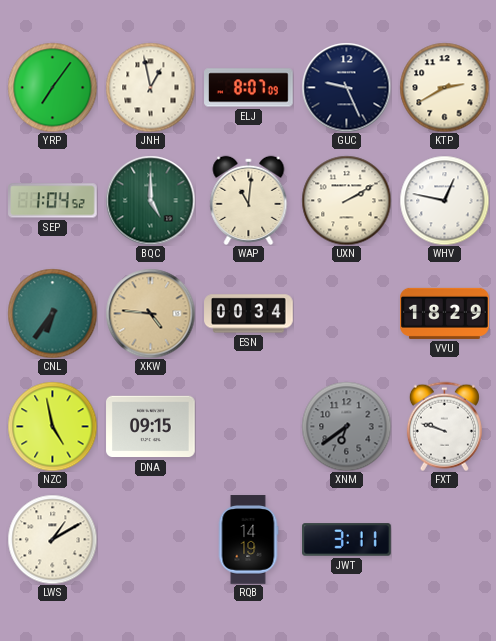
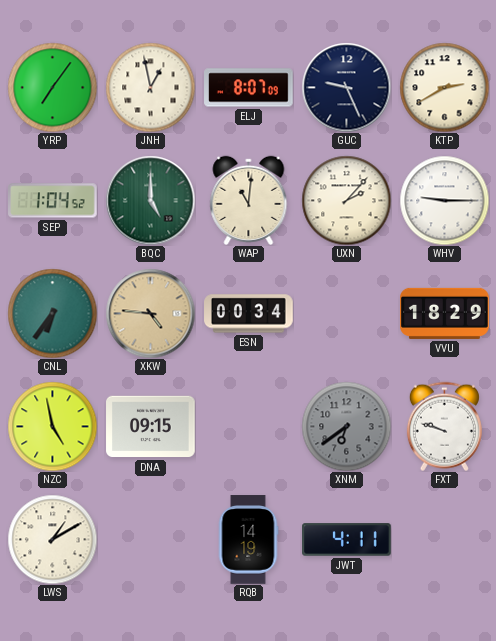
UXN: 2:10 -> 2:07
WHV: 12:47 -> 9:15
JWT: 3:11 -> 4:11
